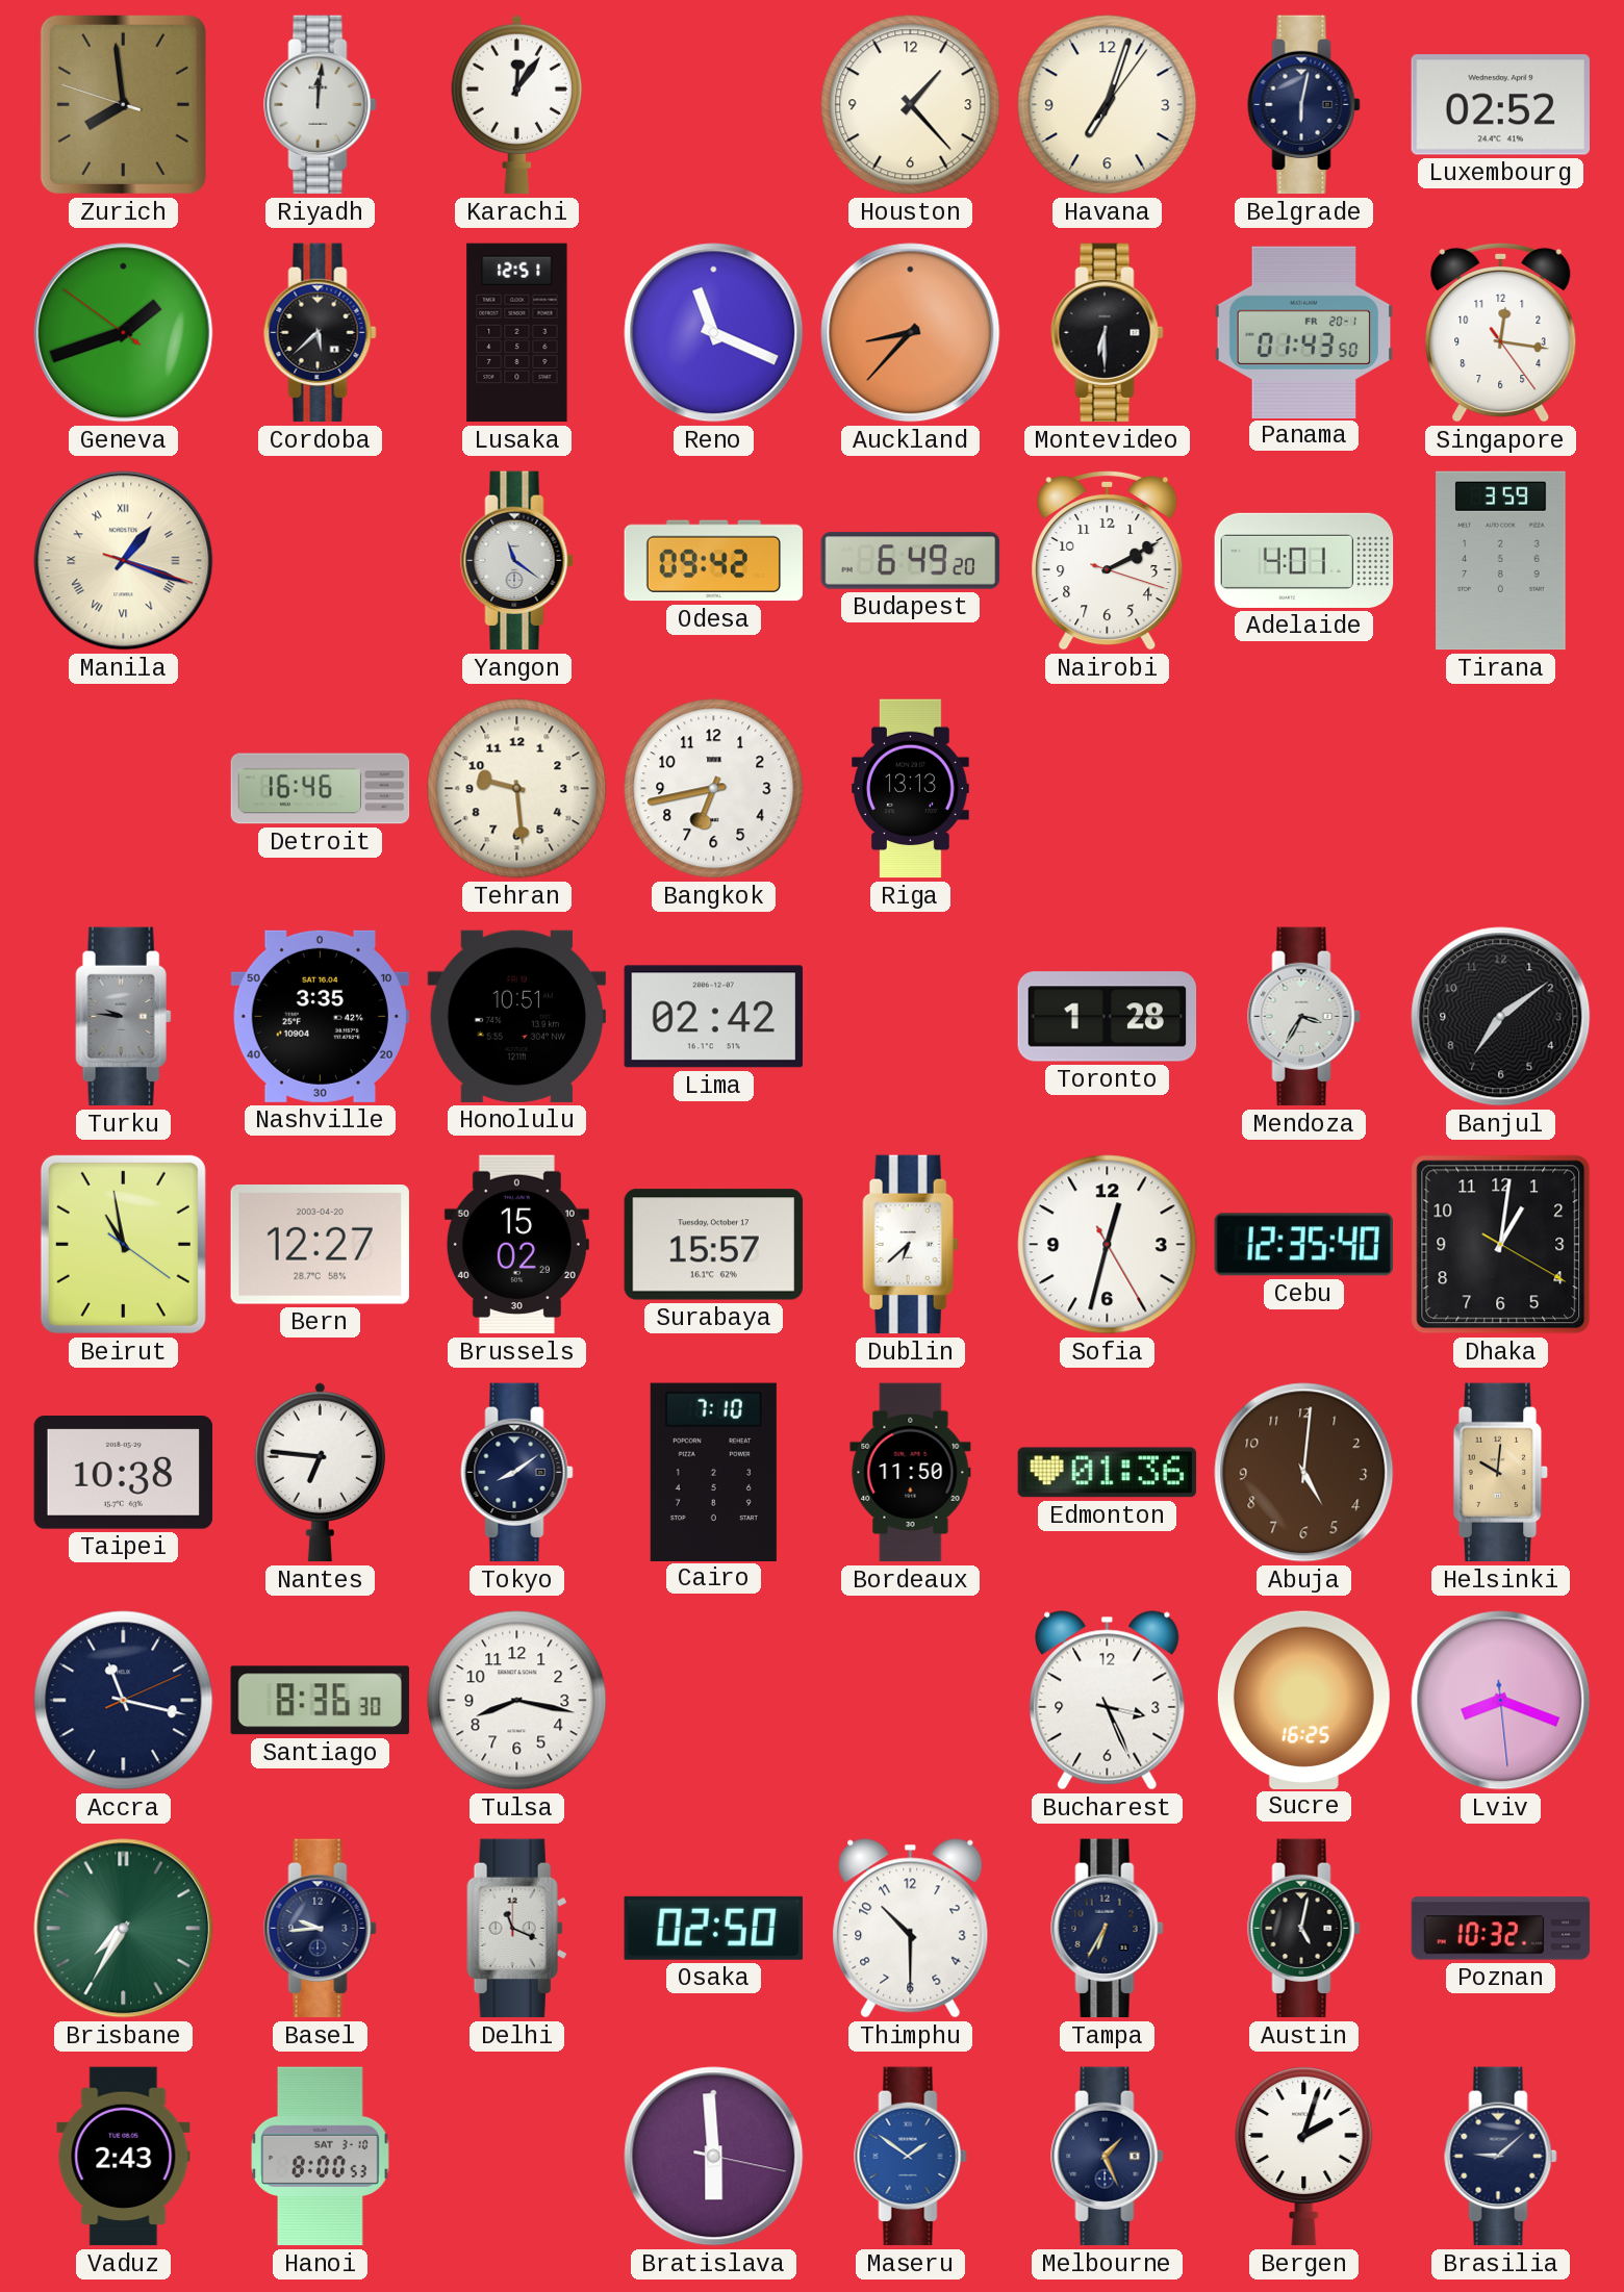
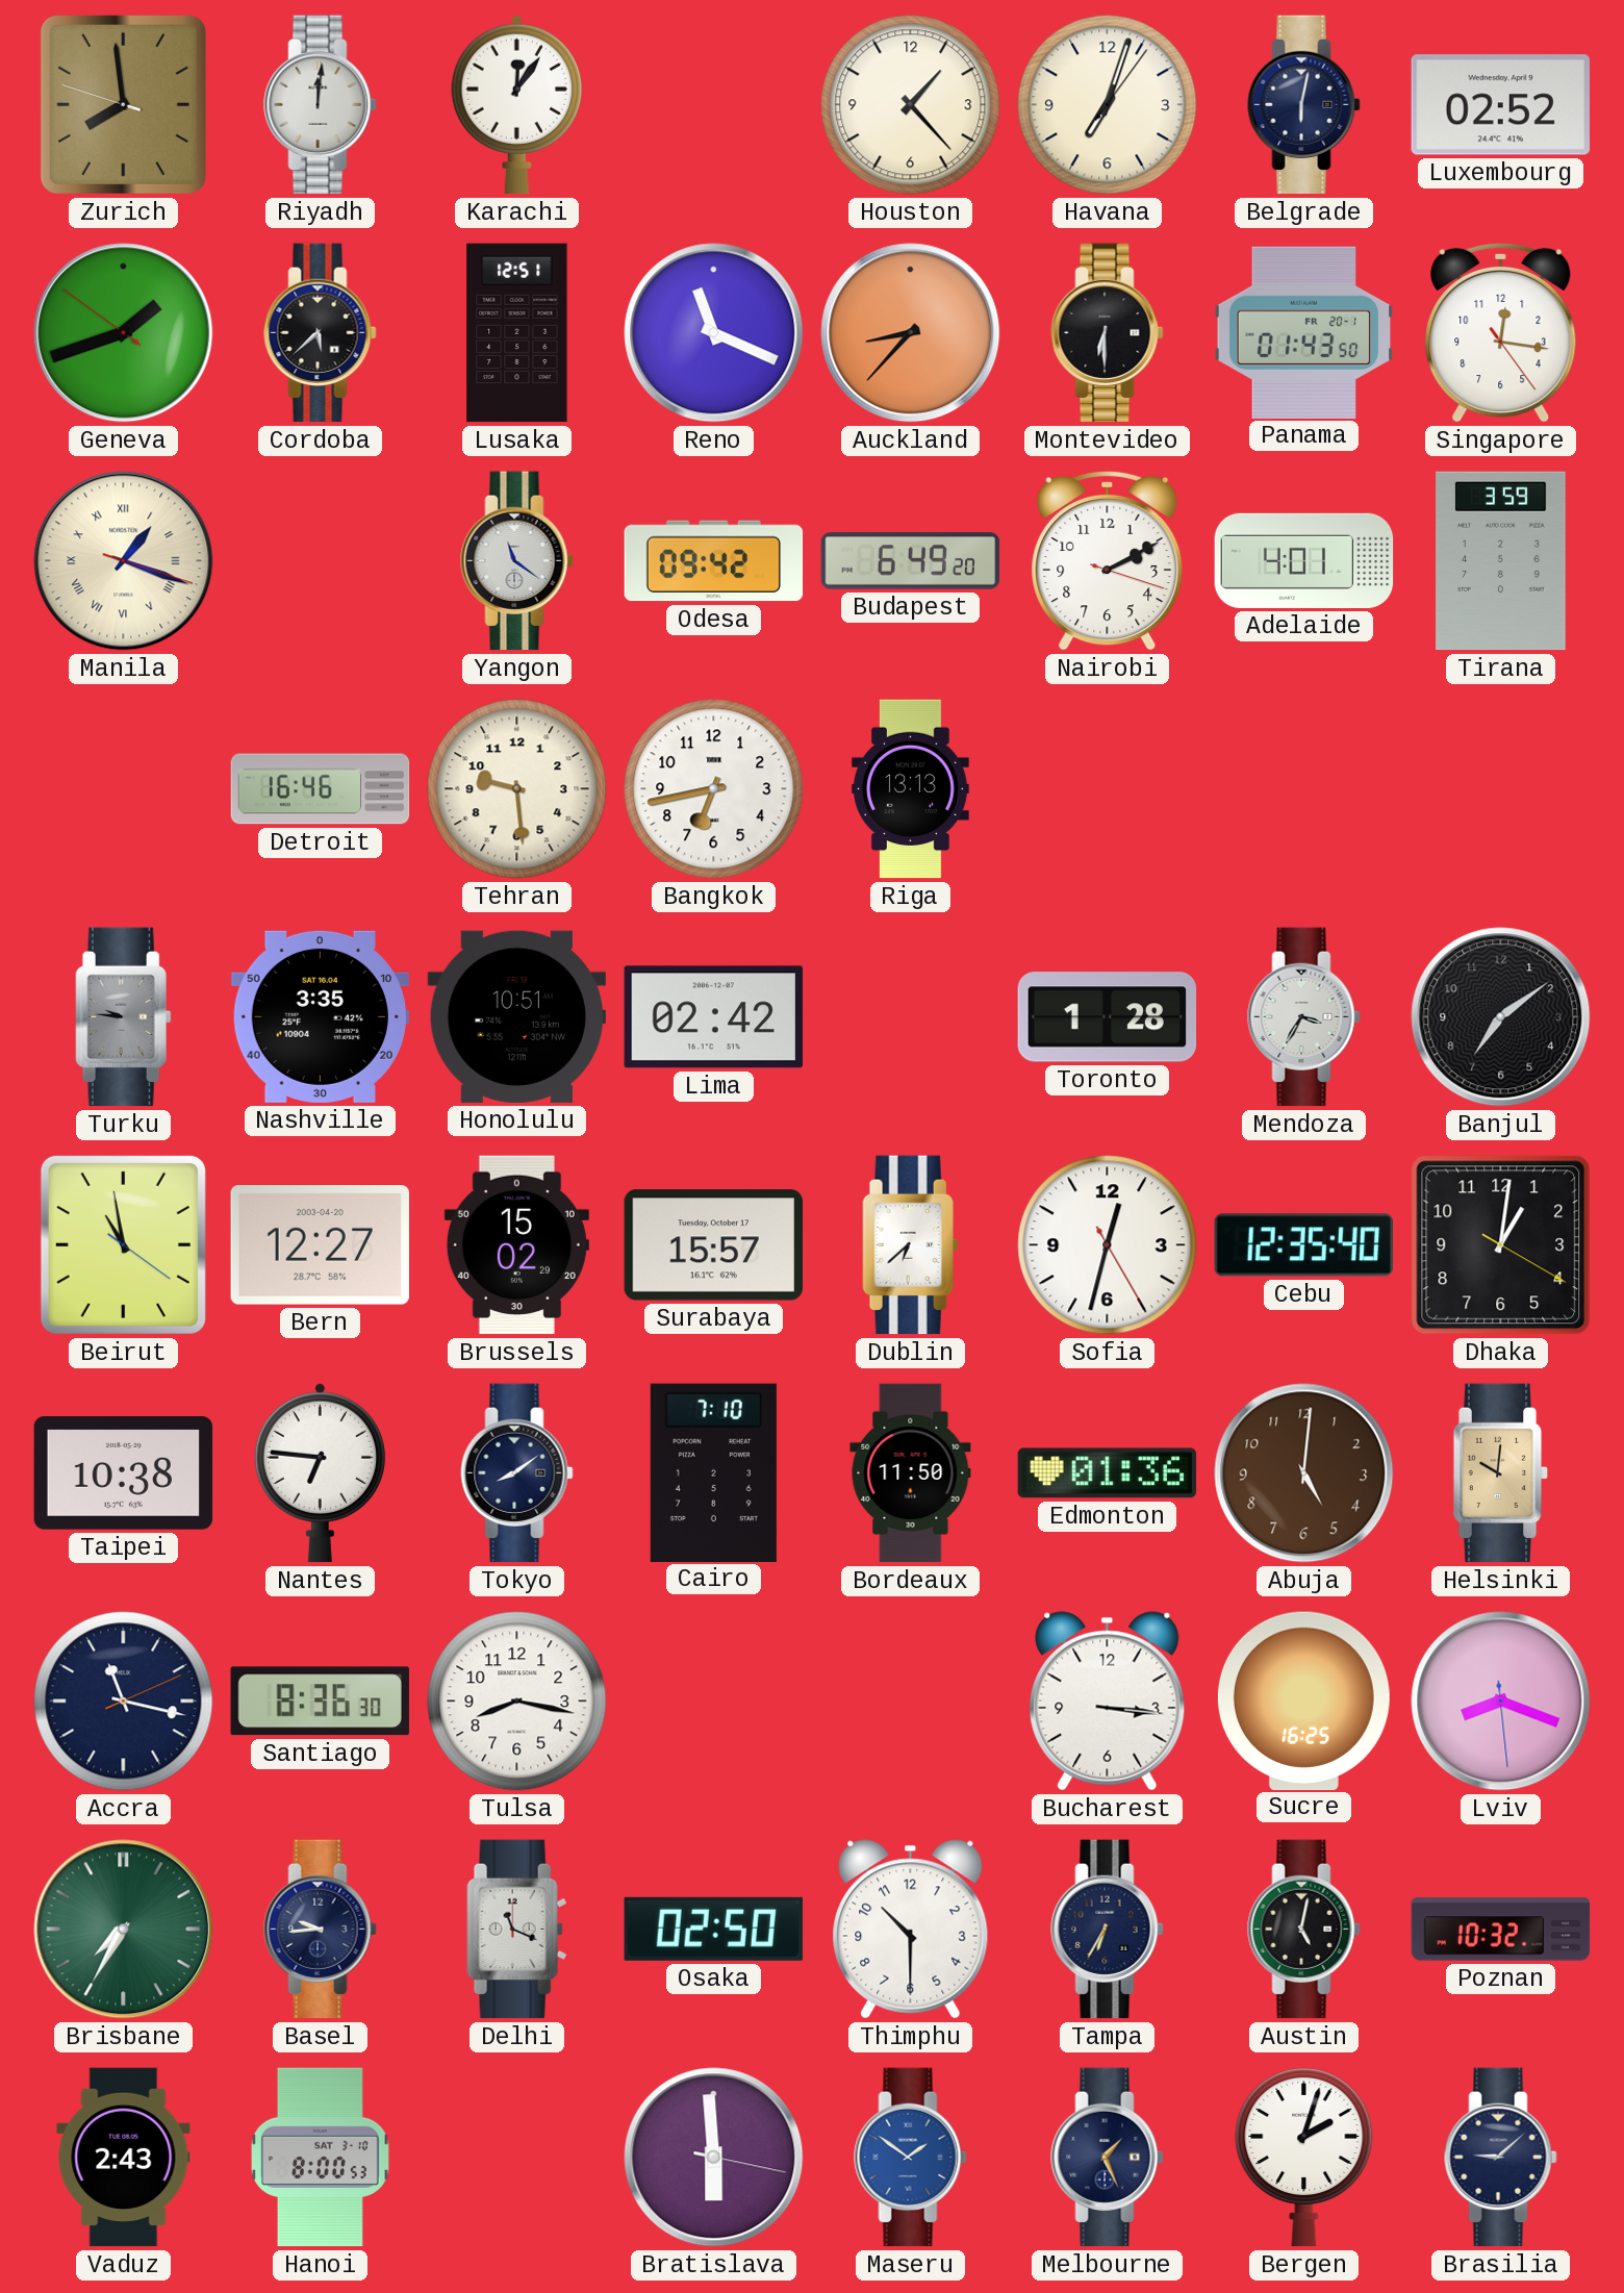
Bucharest: 3:26 -> 3:16
